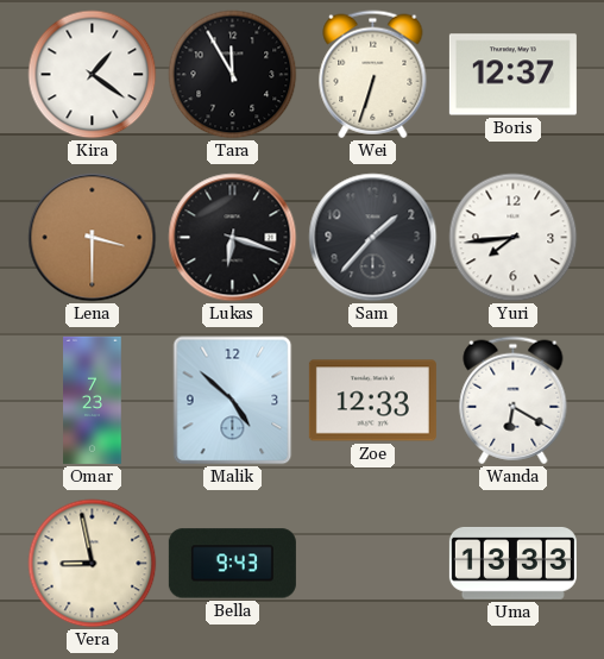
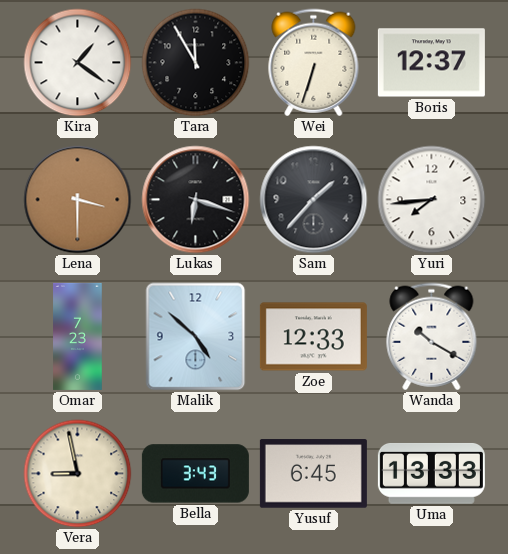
Wanda: 6:20 -> 10:20
Bella: 9:43 -> 3:43
Yusuf: none -> 6:45
